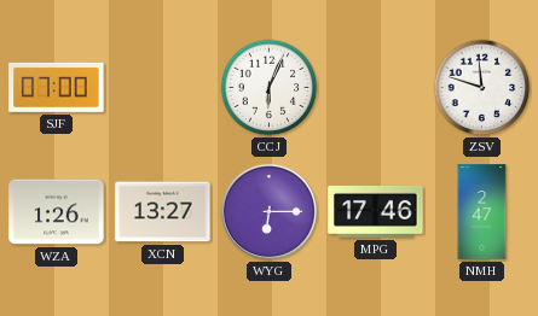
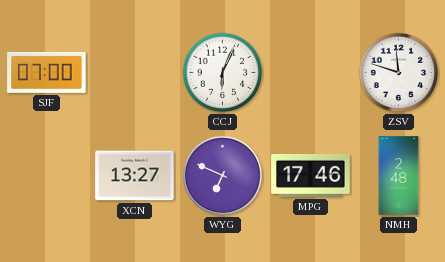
WZA: 1:26 -> none
WYG: 6:15 -> 6:49
NMH: 2:47 -> 2:48
